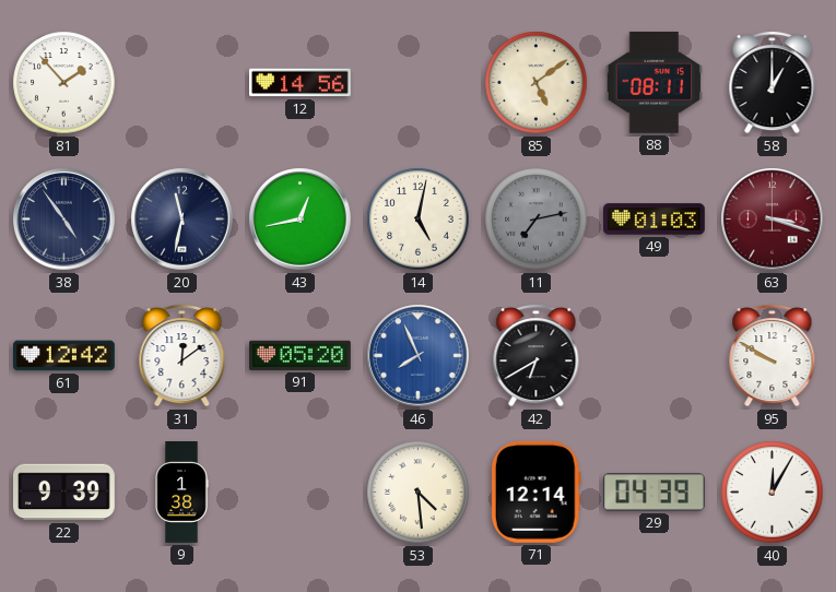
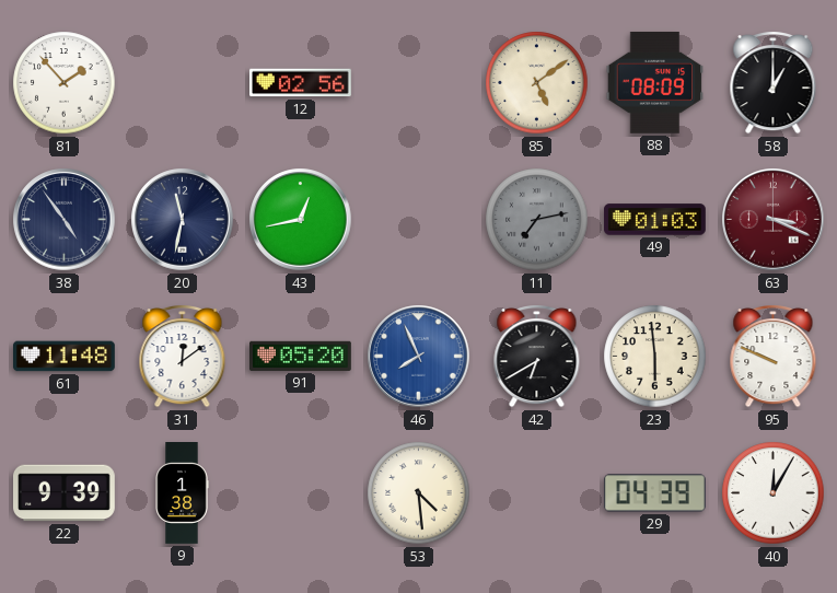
12: 14:56 -> 02:56
88: 08:11 -> 08:09
14: 5:02 -> none
63: 3:18 -> 3:19
61: 12:42 -> 11:48
23: none -> 5:59
95: 9:50 -> 9:49
71: 12:14 -> none
